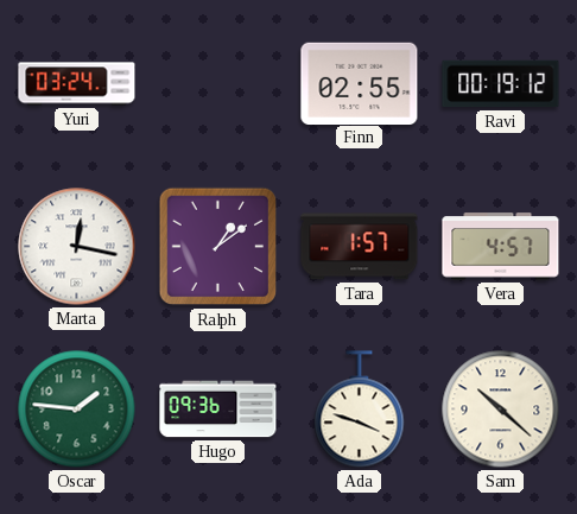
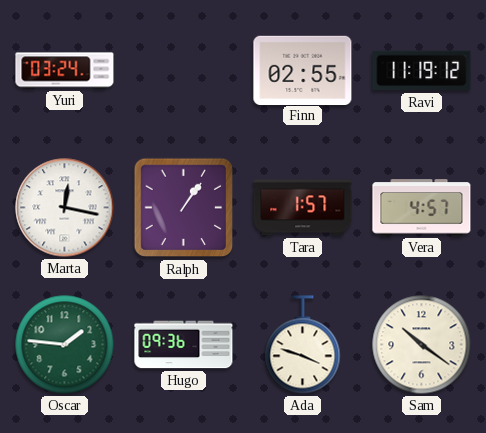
Ravi: 00:19 -> 11:19
Ralph: 1:09 -> 1:06
Sam: 10:22 -> 10:21
